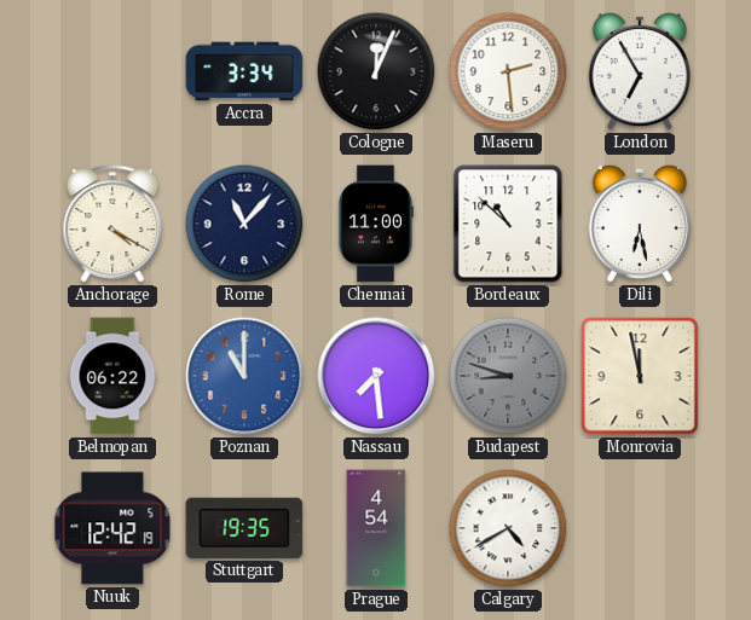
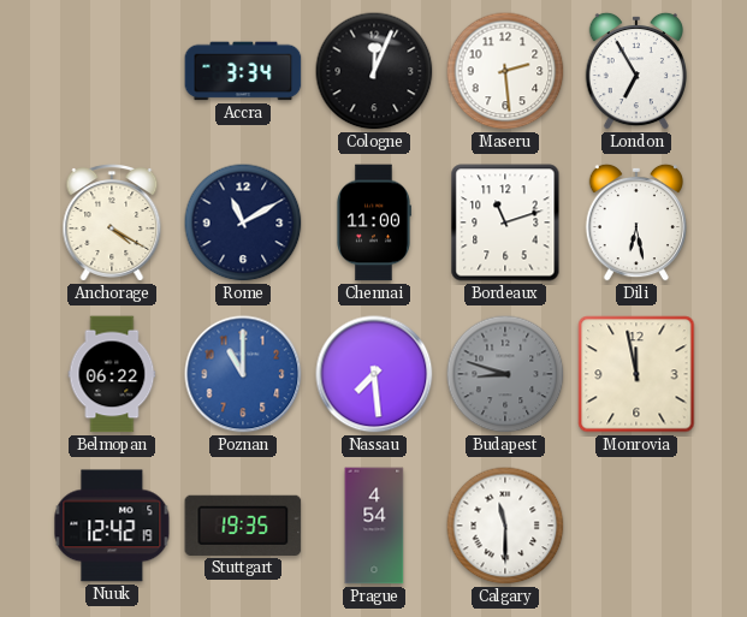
Rome: 11:07 -> 11:10
Bordeaux: 10:52 -> 11:12
Calgary: 4:40 -> 11:30
